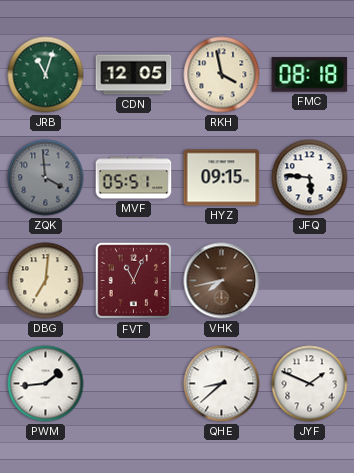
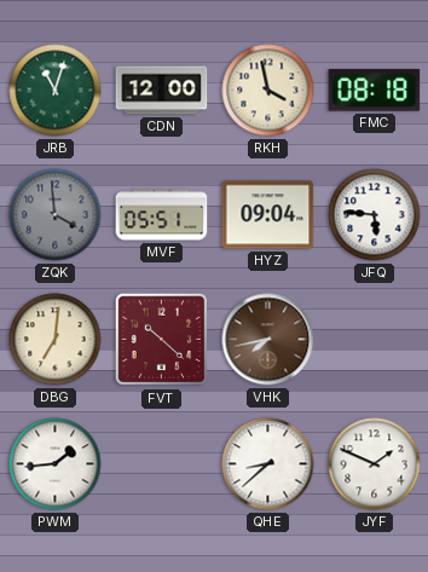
CDN: 12:05 -> 12:00
HYZ: 09:15 -> 09:04
FVT: 11:04 -> 10:22
